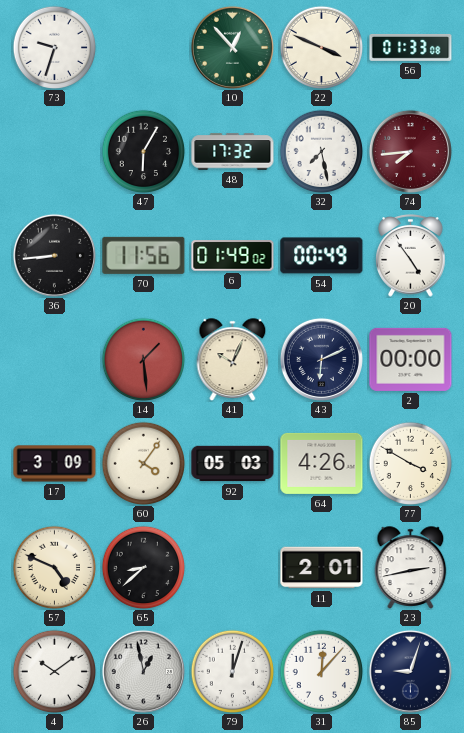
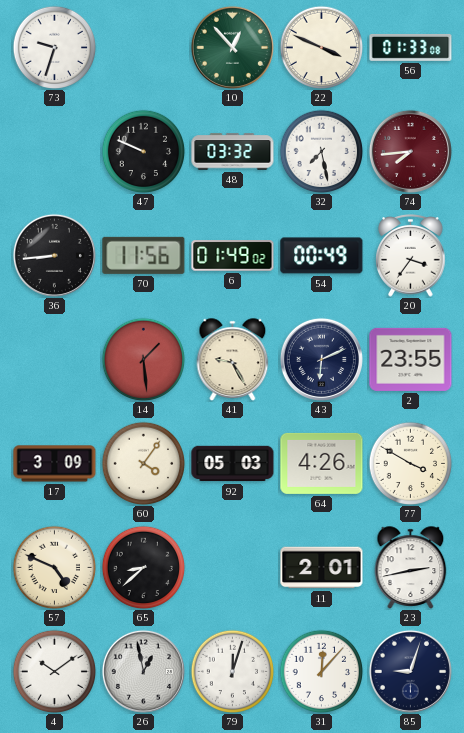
47: 6:05 -> 9:49
48: 17:32 -> 03:32
20: 4:54 -> 3:36
41: 10:04 -> 9:25
2: 00:00 -> 23:55
